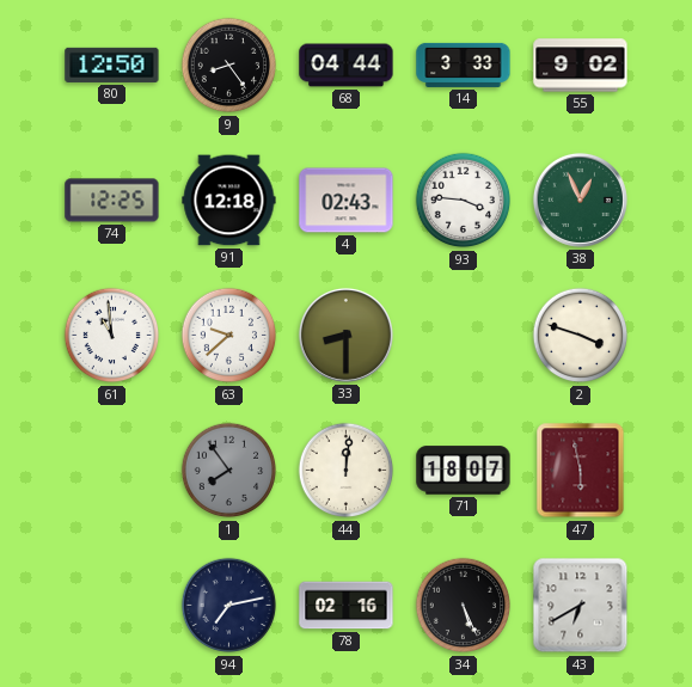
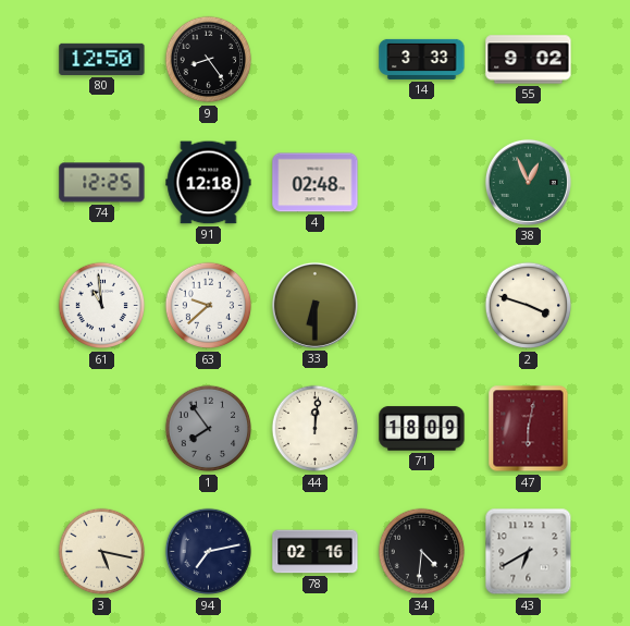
68: 04:44 -> none
4: 02:43 -> 02:48
93: 3:46 -> none
33: 8:30 -> 6:30
71: 18:07 -> 18:09
47: 5:58 -> 6:02
3: none -> 5:17
34: 5:26 -> 4:31
